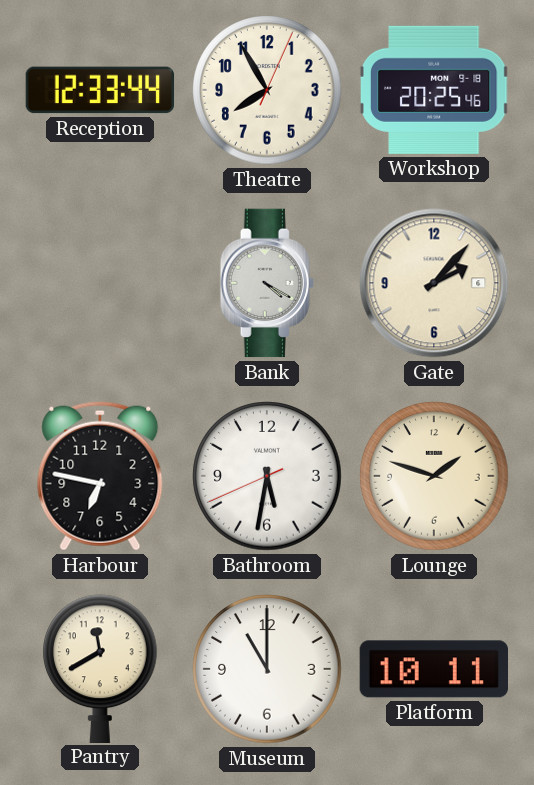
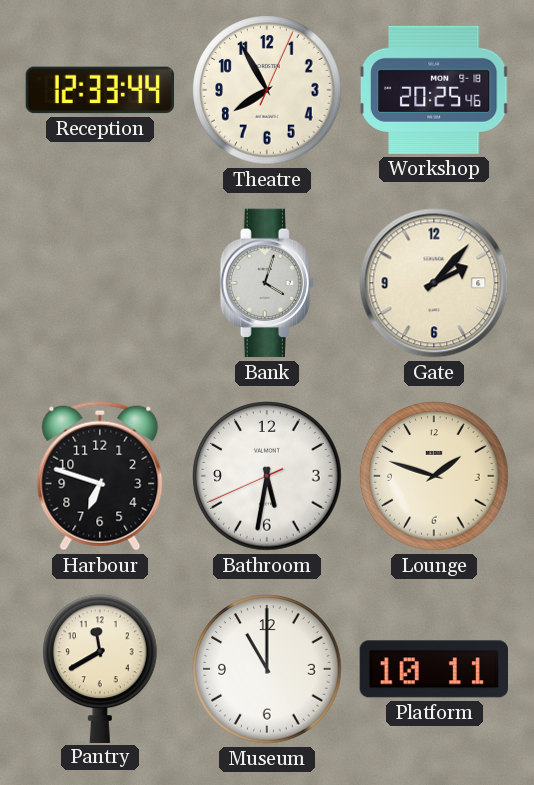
Bank: 4:20 -> 4:03
Harbour: 6:47 -> 6:48
